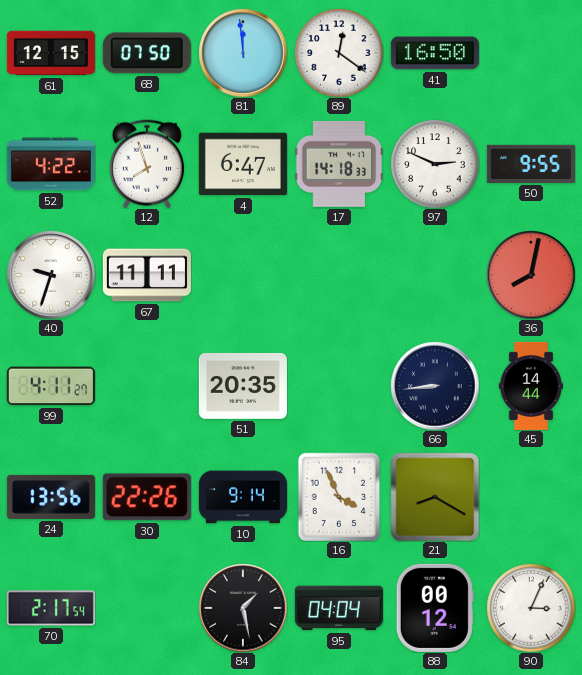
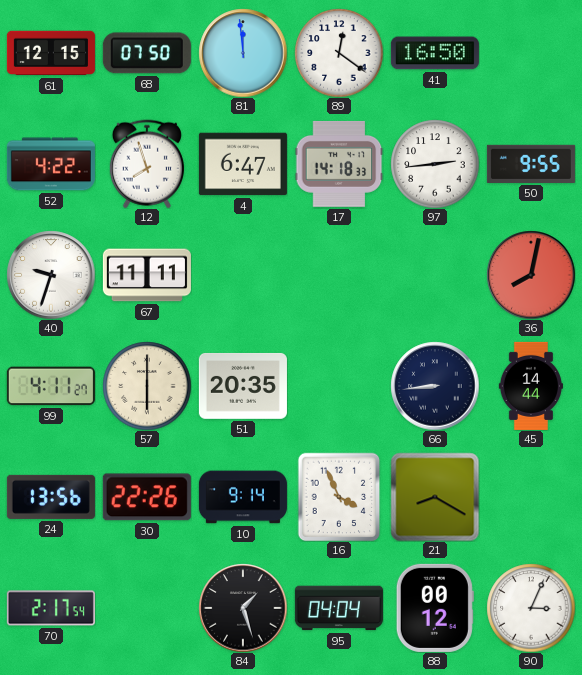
97: 2:49 -> 2:44
57: none -> 6:00
84: 1:28 -> 1:27
